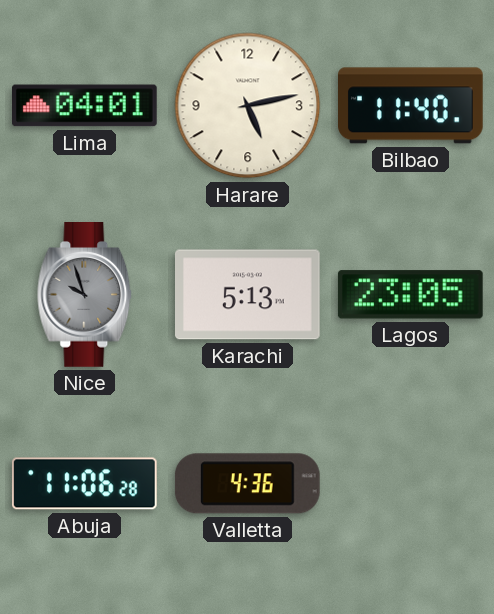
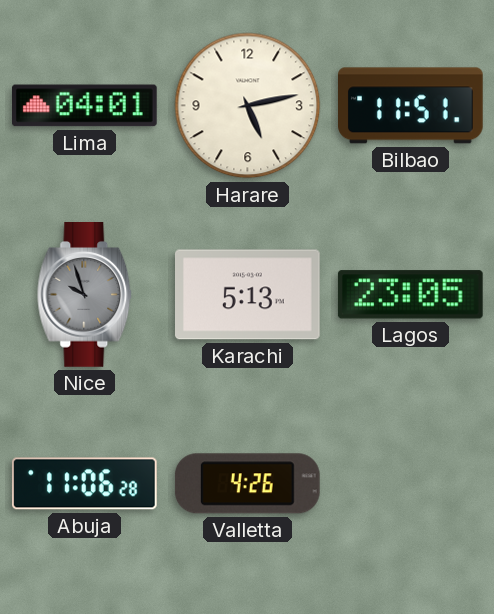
Bilbao: 11:40 -> 11:51
Valletta: 4:36 -> 4:26
